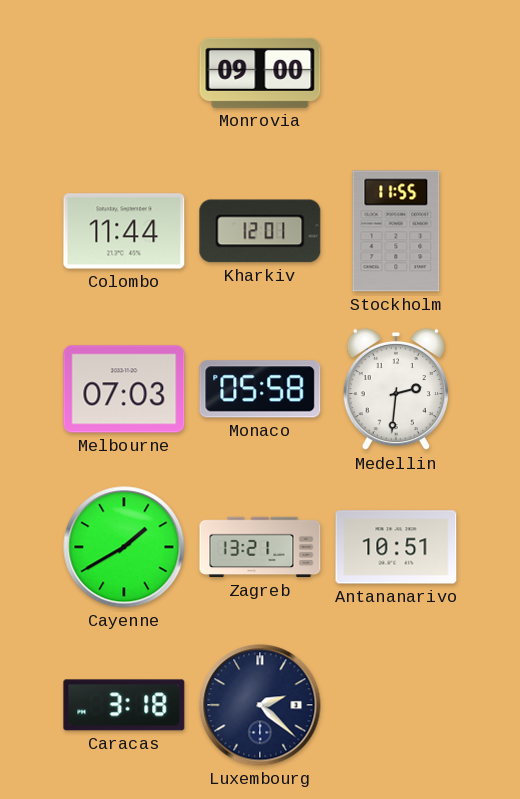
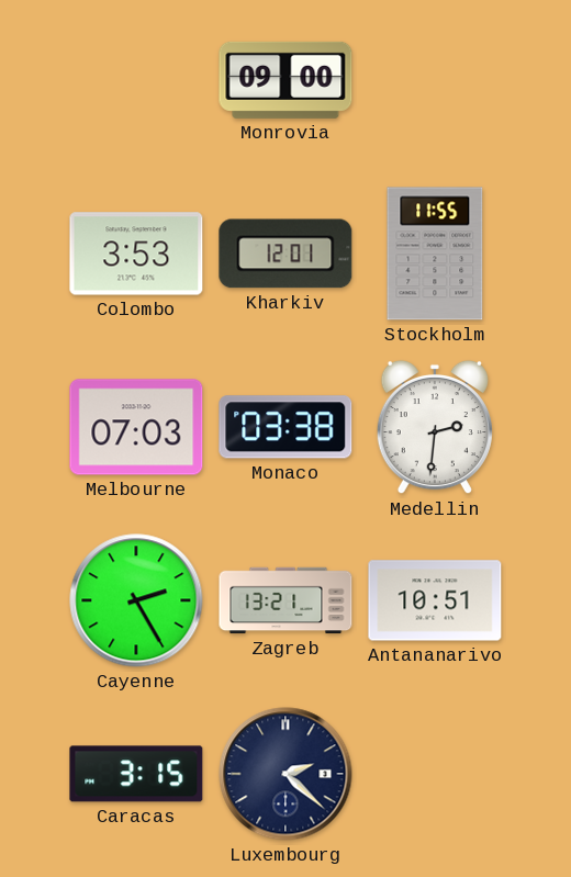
Colombo: 11:44 -> 3:53
Monaco: 05:58 -> 03:38
Cayenne: 1:40 -> 2:25
Caracas: 3:18 -> 3:15
